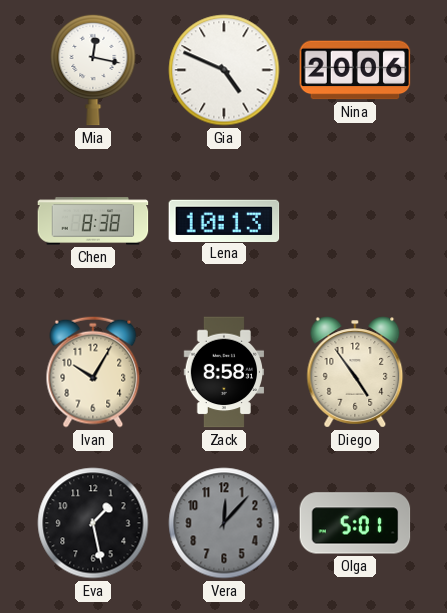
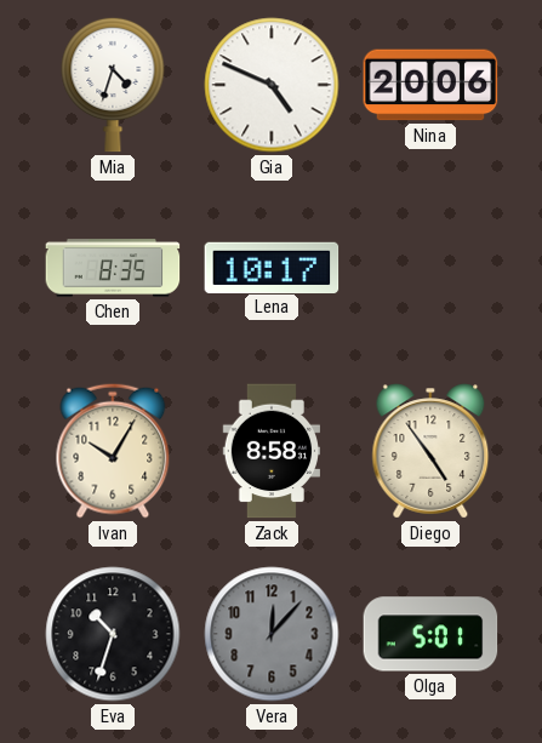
Mia: 12:17 -> 4:33
Chen: 8:38 -> 8:35
Lena: 10:13 -> 10:17
Eva: 1:28 -> 10:33
